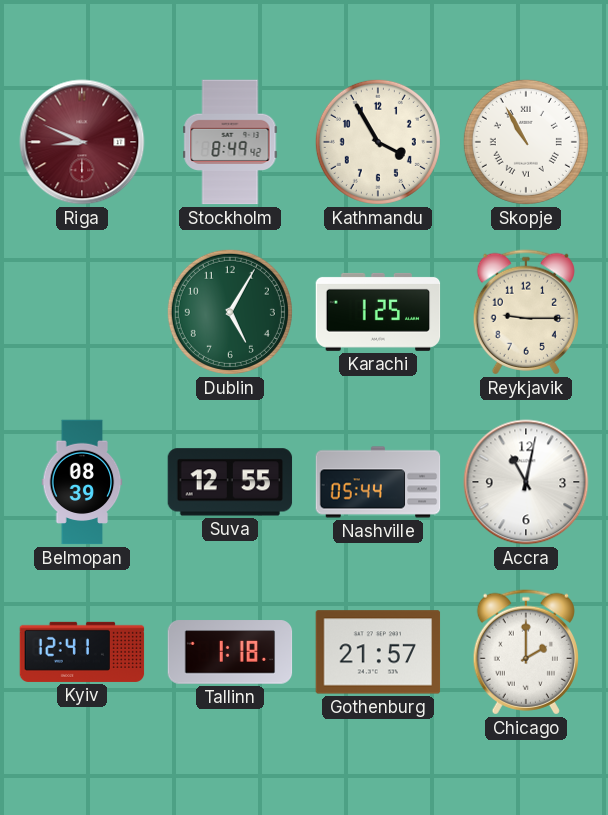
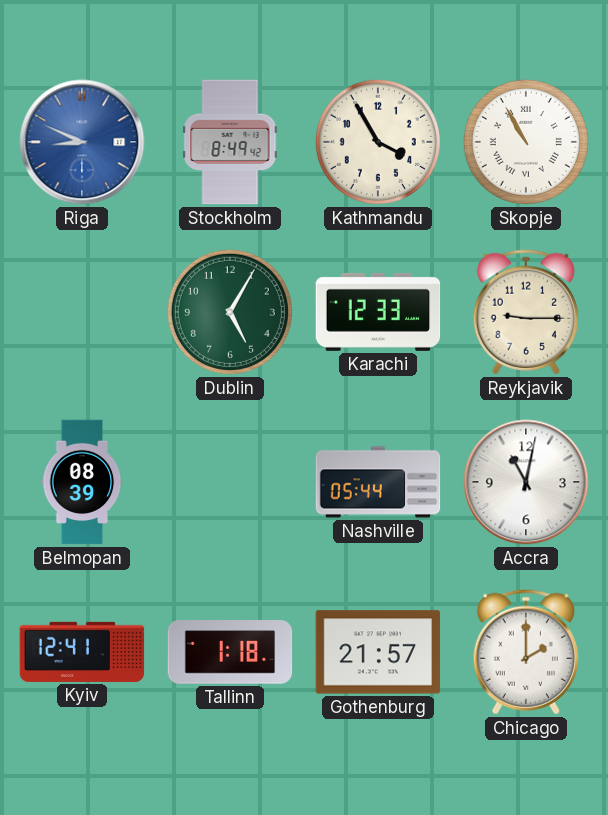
Riga dial: burgundy -> blue
Karachi: 1:25 -> 12:33
Suva: 12:55 -> none
